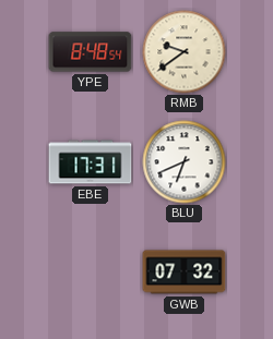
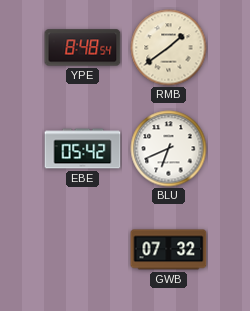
RMB: 9:39 -> 1:39
EBE: 17:31 -> 05:42
